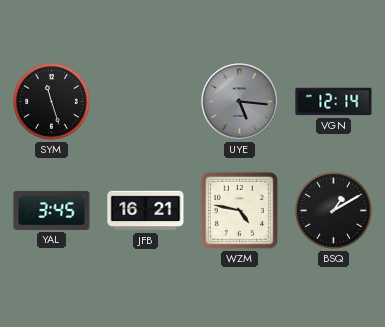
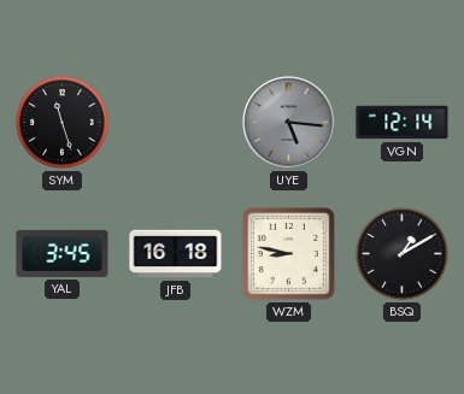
JFB: 16:21 -> 16:18
WZM: 4:47 -> 8:47
